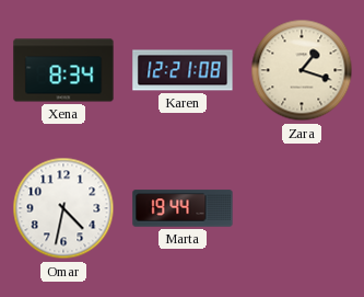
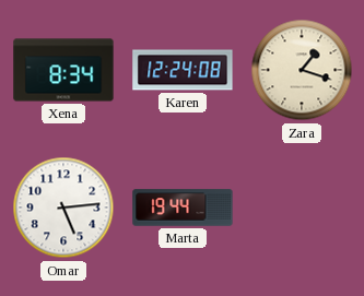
Karen: 12:21 -> 12:24
Omar: 4:32 -> 5:14
